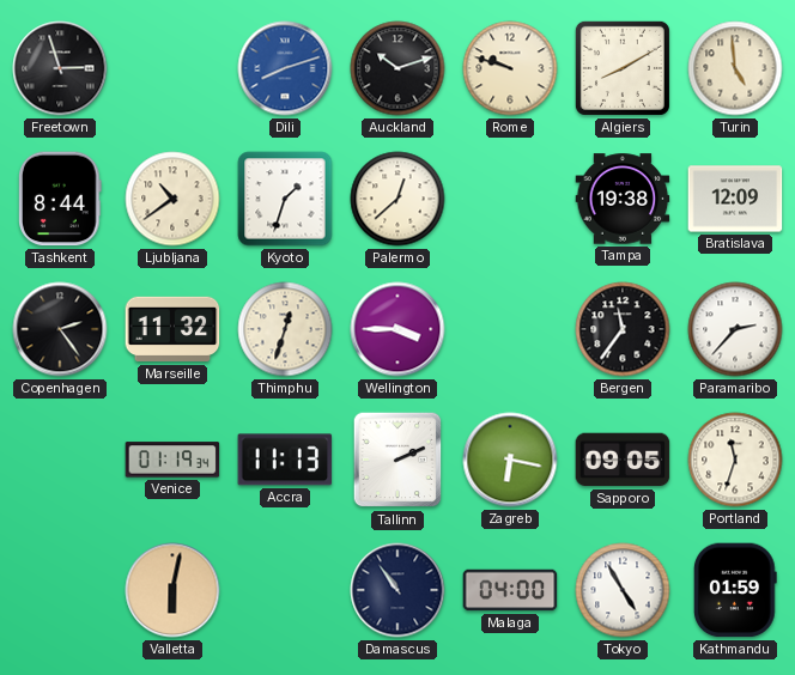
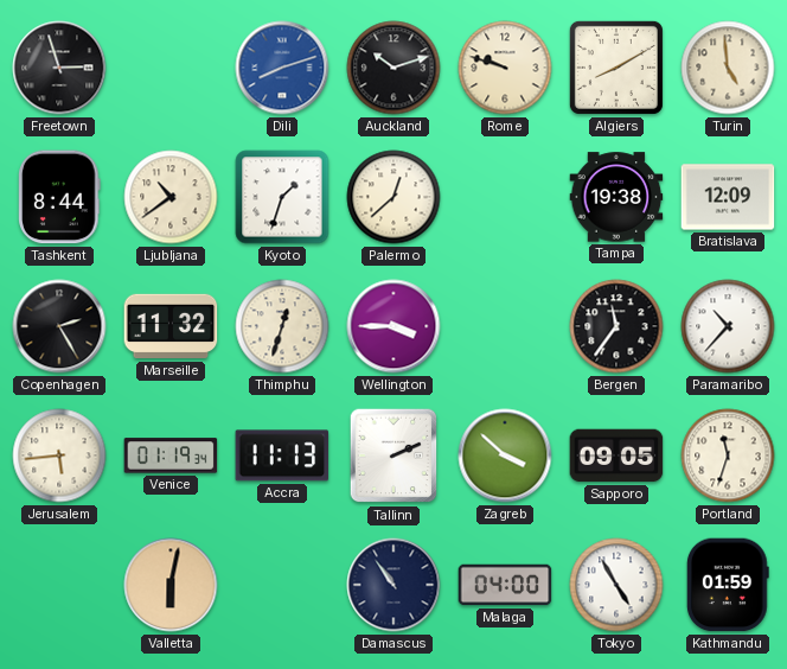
Copenhagen: 2:24 -> 2:25
Paramaribo: 2:37 -> 10:37
Jerusalem: none -> 5:44
Zagreb: 6:17 -> 3:52
